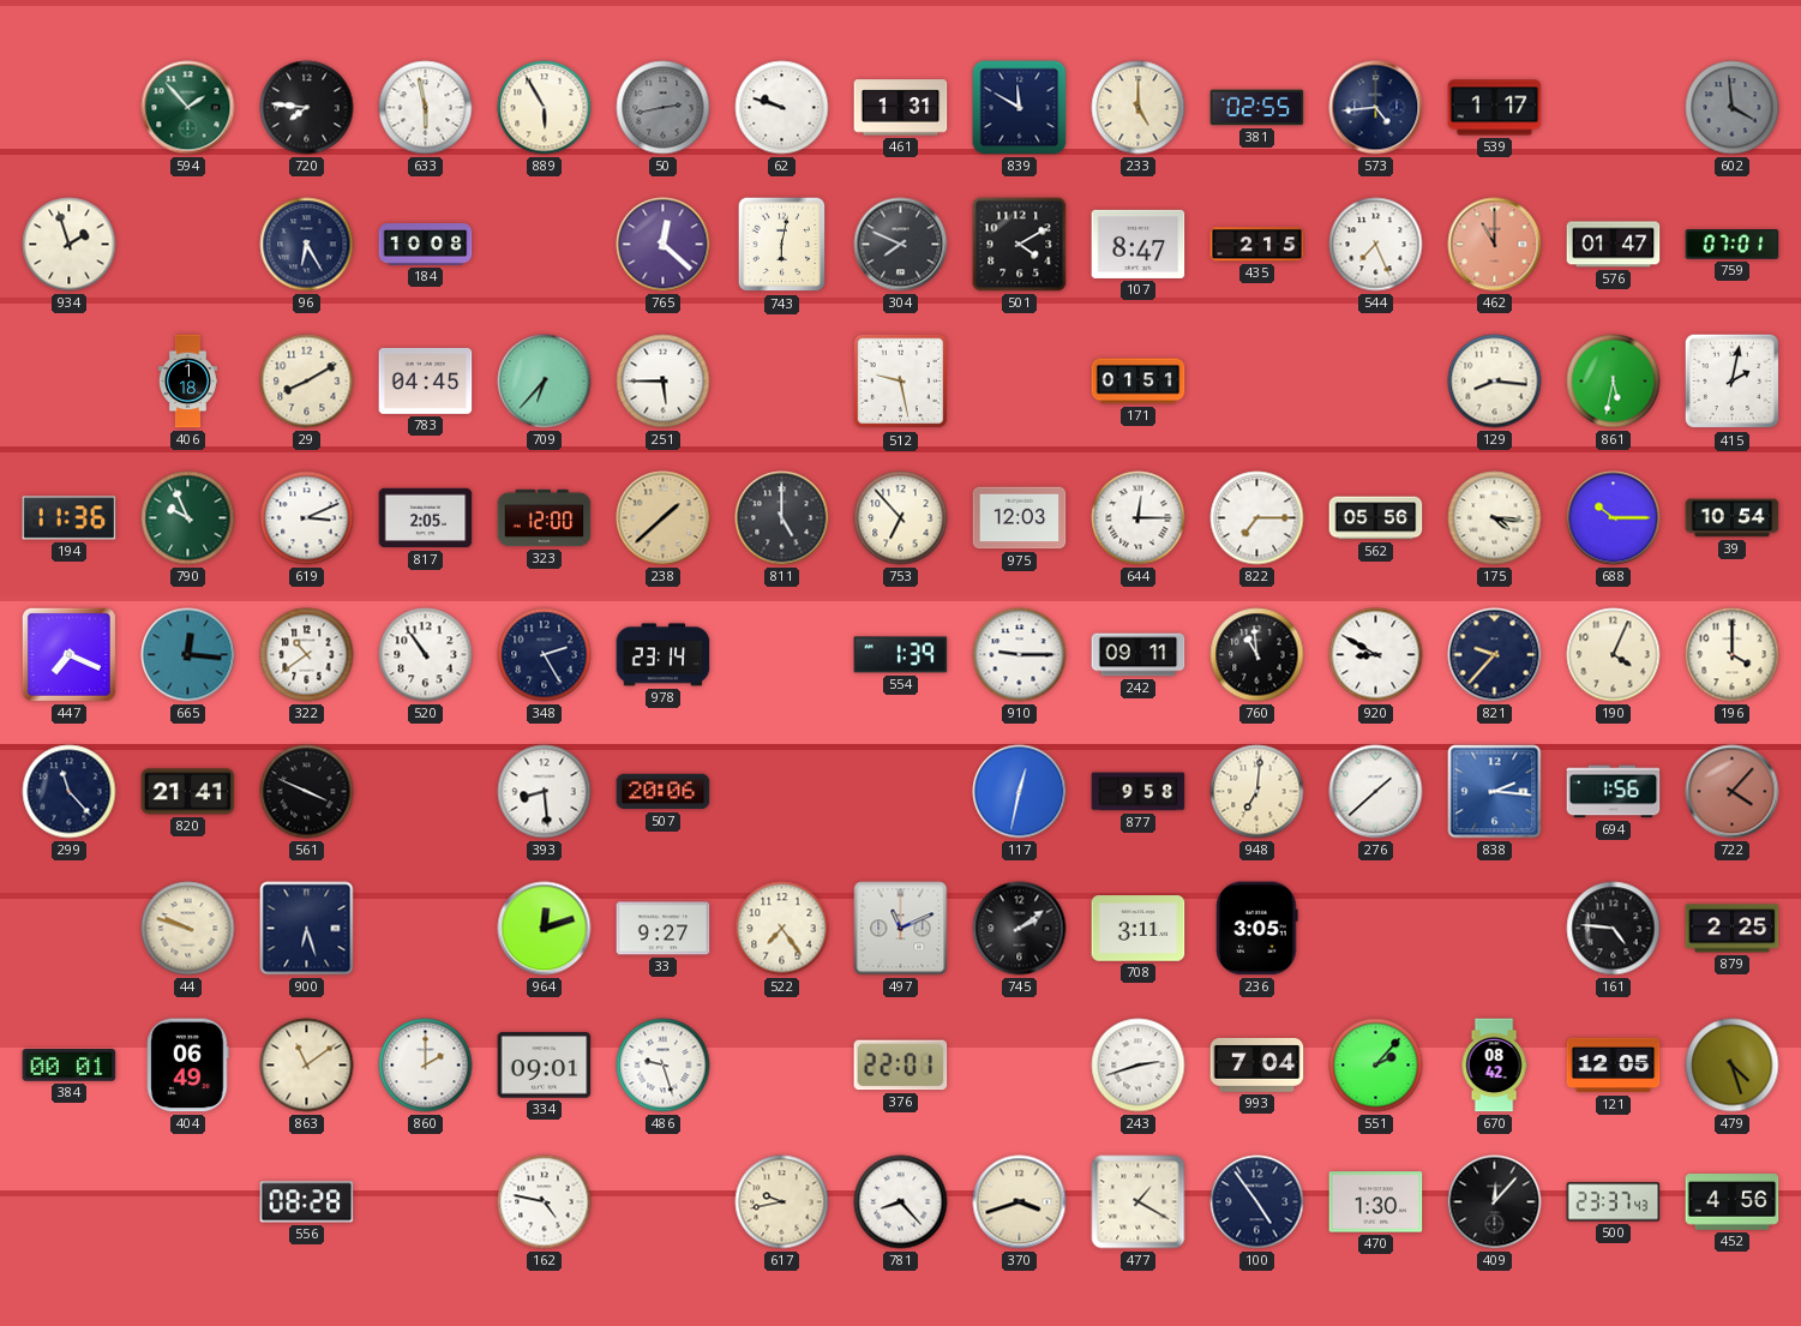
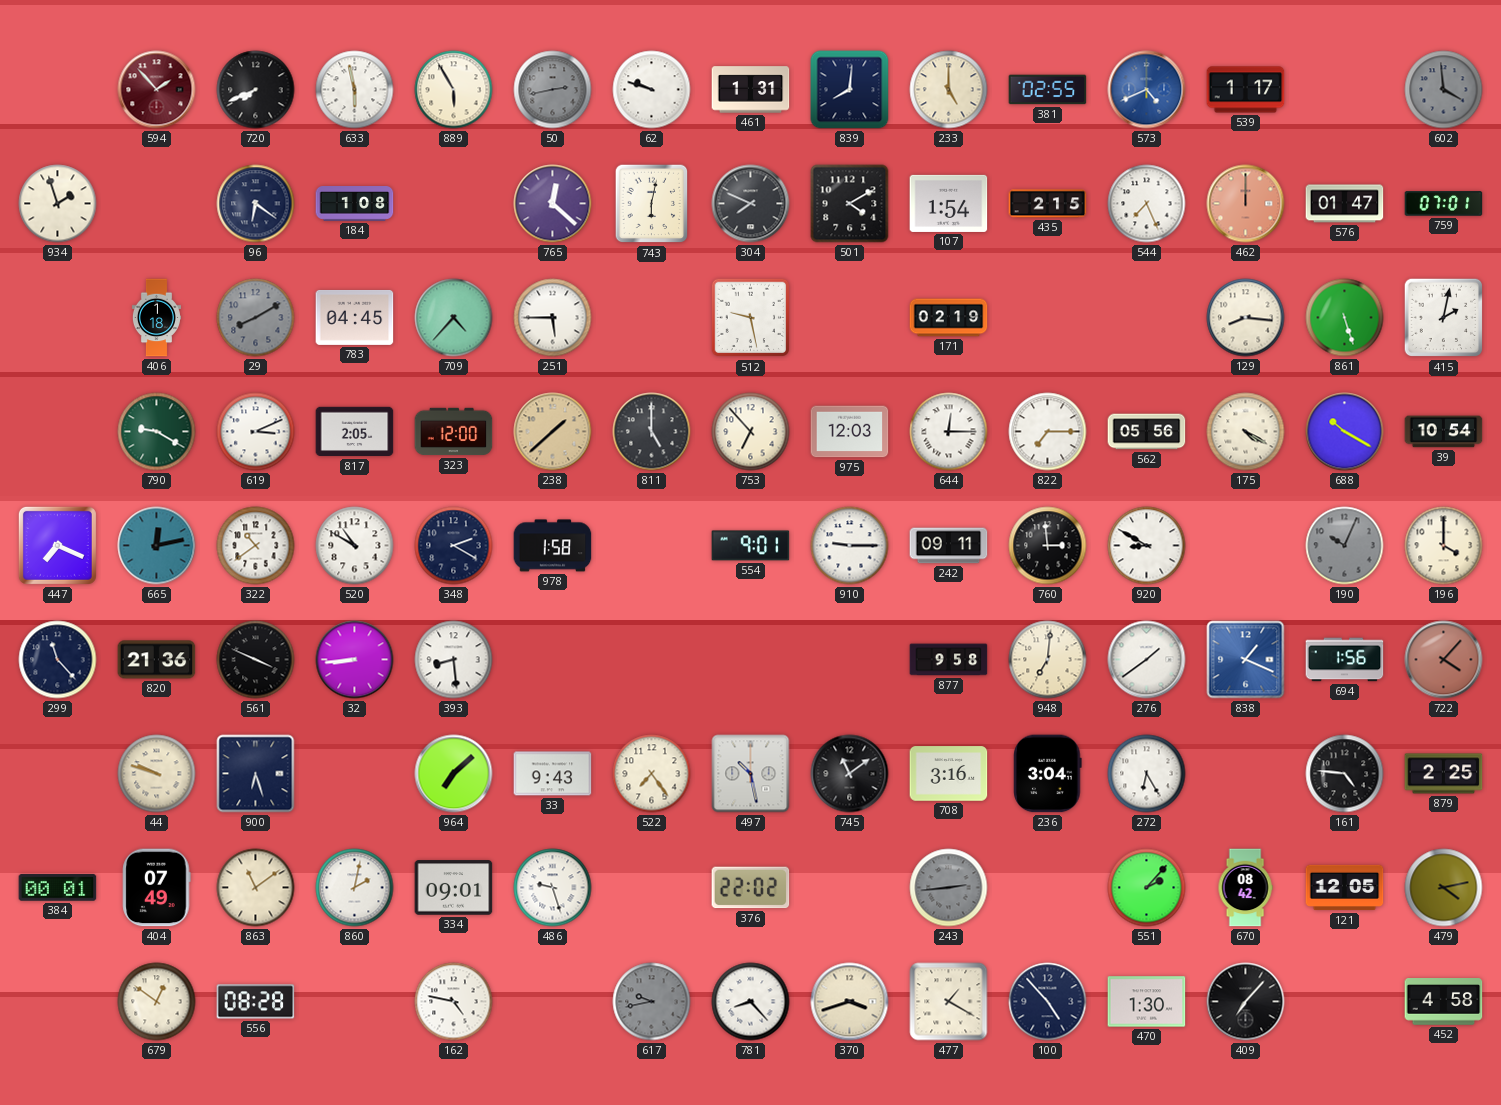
594 dial: green -> burgundy
720: 7:46 -> 7:41
839: 11:50 -> 8:01
573: 4:44 -> 4:41
573 dial: navy -> blue
96: 6:25 -> 6:21
184: 10:08 -> 1:08
107: 8:47 -> 1:54
462: 11:00 -> 12:00
29 dial: cream -> grey
709: 6:37 -> 4:37
171: 01:51 -> 02:19
861: 5:32 -> 5:27
194: 11:36 -> none
790: 9:56 -> 9:20
175: 4:16 -> 4:20
688: 10:15 -> 10:20
665: 12:16 -> 12:13
520: 10:54 -> 10:50
348: 2:25 -> 2:20
978: 23:14 -> 1:58
554: 1:39 -> 9:01
760: 10:59 -> 2:59
821: 9:37 -> none
190: 4:04 -> 10:04
190 dial: cream -> grey
820: 21:41 -> 21:36
32: none -> 8:44
507: 20:06 -> none
117: 12:32 -> none
276: 1:38 -> 1:39
838: 2:16 -> 1:19
964: 12:12 -> 7:08
33: 9:27 -> 9:43
497: 11:11 -> 10:28
745: 2:09 -> 11:09
708: 3:11 -> 3:16
236: 3:05 -> 3:04
272: none -> 6:25
404: 06:49 -> 07:49
860: 2:00 -> 2:02
376: 22:01 -> 22:02
243: 2:42 -> 2:44
243 dial: white -> grey
993: 7:04 -> none
479: 4:27 -> 4:13
679: none -> 12:51
617 dial: cream -> grey
100: 4:54 -> 4:53
409: 12:07 -> 7:07
500: 23:37 -> none
452: 4:56 -> 4:58
